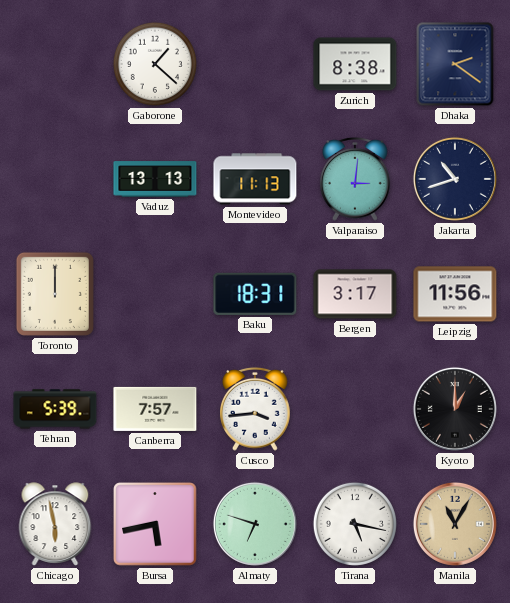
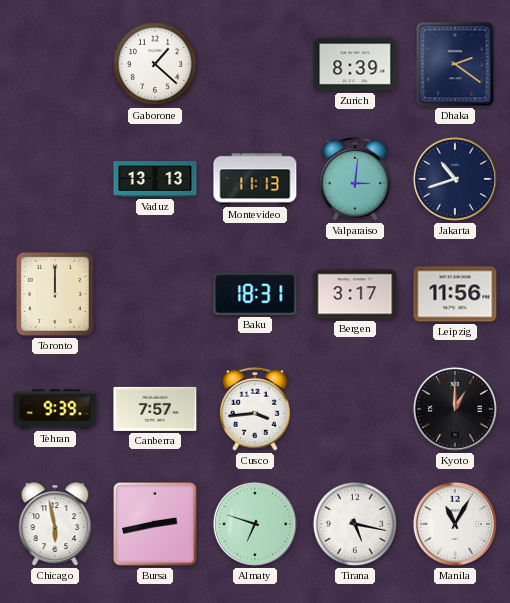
Zurich: 8:38 -> 8:39
Tehran: 5:39 -> 9:39
Bursa: 5:43 -> 2:43
Manila dial: champagne -> white
